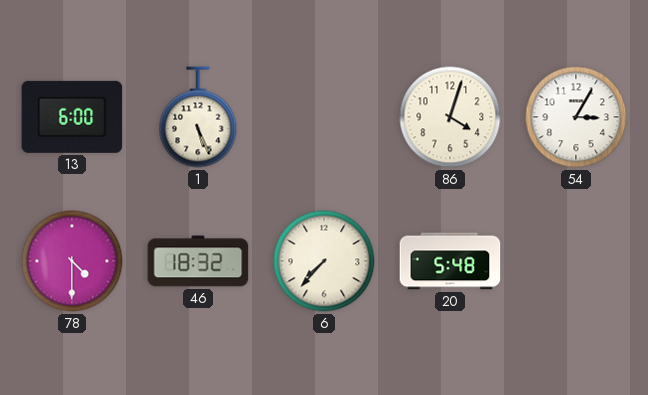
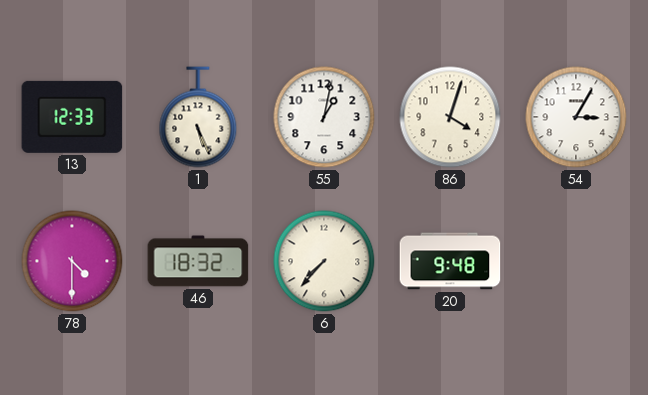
13: 6:00 -> 12:33
55: none -> 1:02
20: 5:48 -> 9:48
